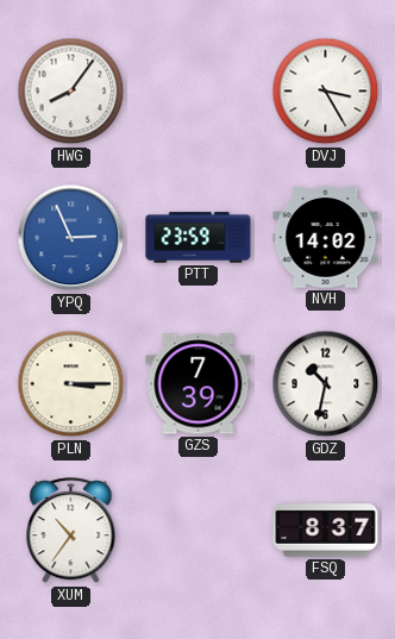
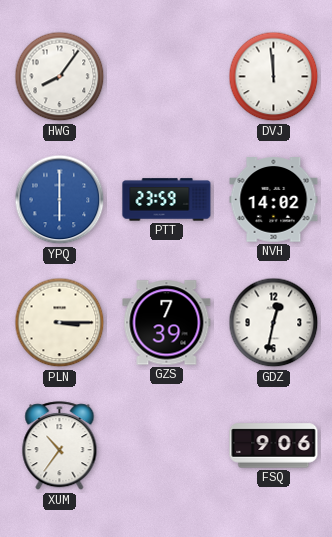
DVJ: 3:25 -> 11:59
YPQ: 2:56 -> 6:00
GDZ: 10:32 -> 12:32
FSQ: 8:37 -> 9:06
